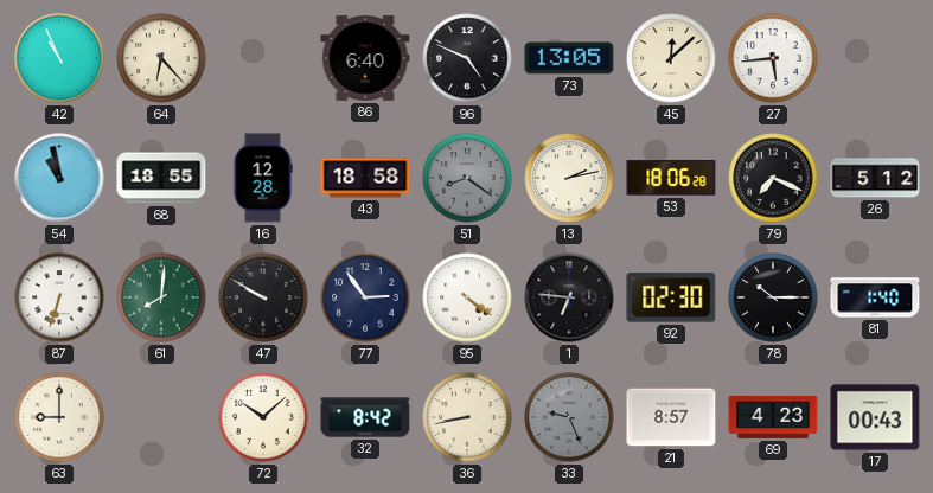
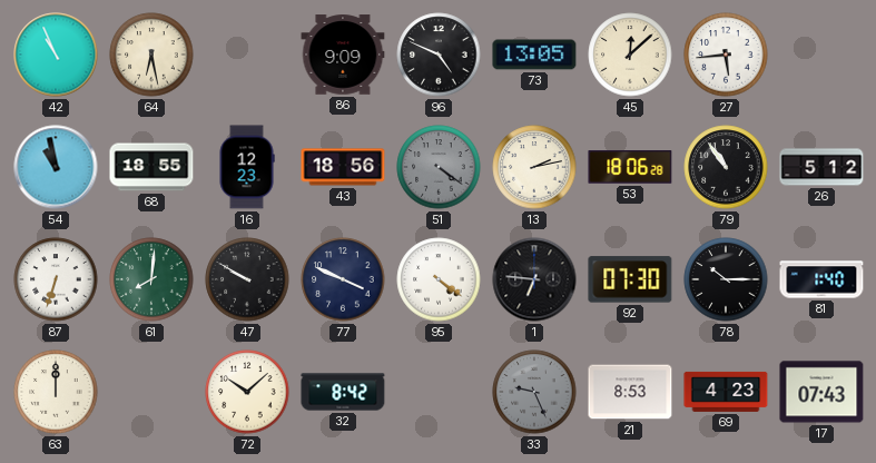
64: 6:23 -> 6:28
86: 6:40 -> 9:09
16: 12:28 -> 12:23
43: 18:58 -> 18:56
51: 8:21 -> 4:21
79: 7:19 -> 10:54
77: 2:54 -> 3:49
92: 02:30 -> 07:30
63: 9:00 -> 12:00
36: 8:43 -> none
21: 8:57 -> 8:53
17: 00:43 -> 07:43
